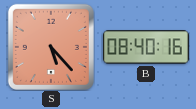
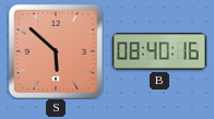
S: 5:23 -> 5:52
